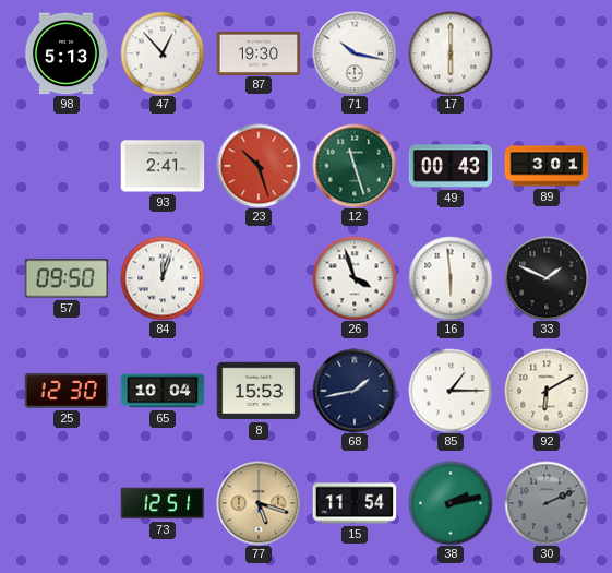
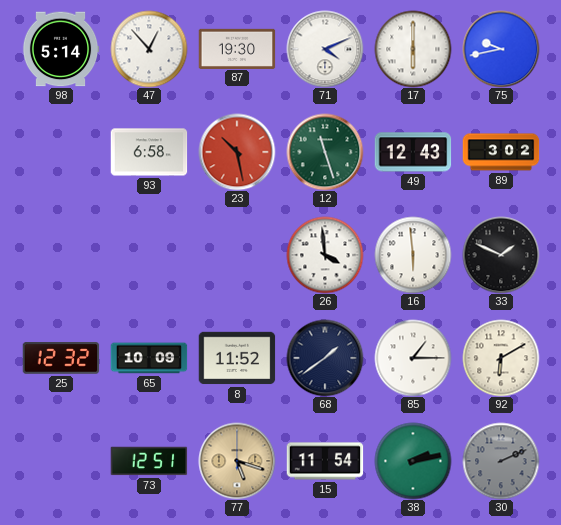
98: 5:13 -> 5:14
71: 10:17 -> 4:11
75: none -> 9:43
93: 2:41 -> 6:58
23: 10:27 -> 10:28
49: 00:43 -> 12:43
89: 3:01 -> 3:02
57: 09:50 -> none
84: 12:03 -> none
26: 3:57 -> 3:59
25: 12:30 -> 12:32
65: 10:04 -> 10:09
8: 15:53 -> 11:52
68: 1:43 -> 1:39
